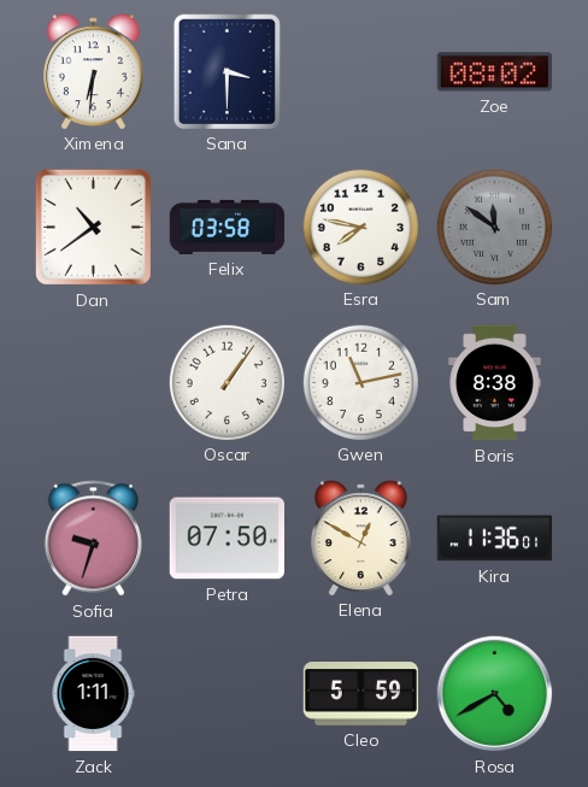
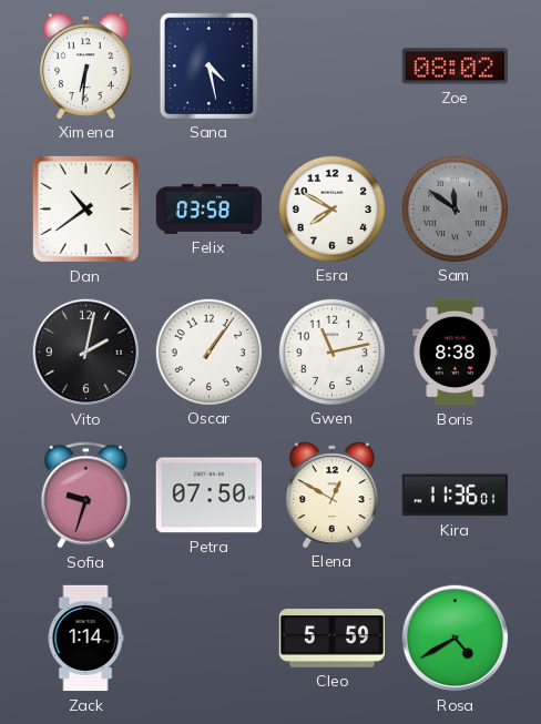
Sana: 3:30 -> 4:28
Esra: 7:47 -> 7:50
Vito: none -> 2:02
Zack: 1:11 -> 1:14
